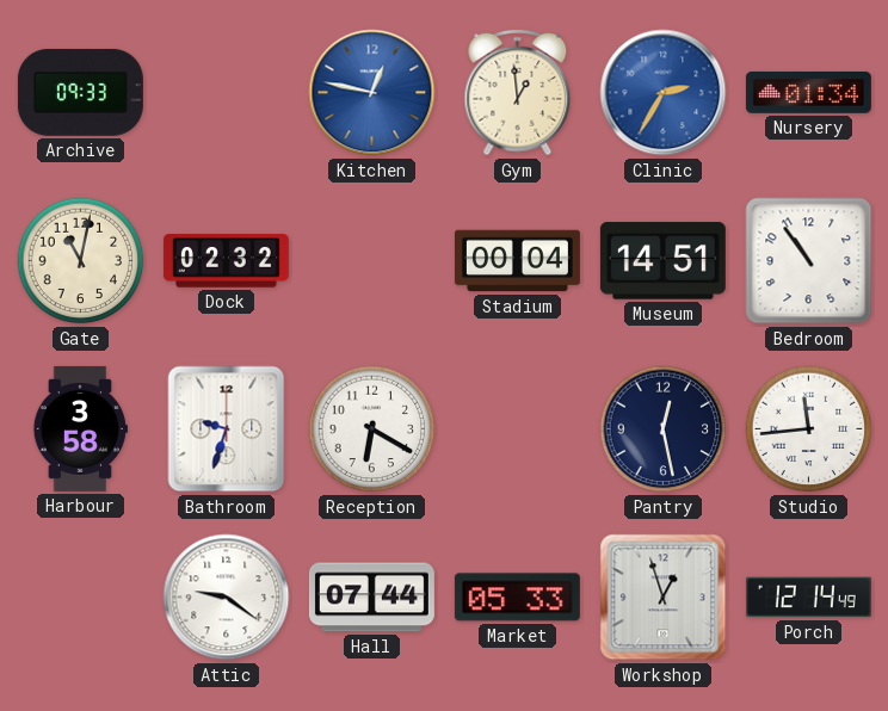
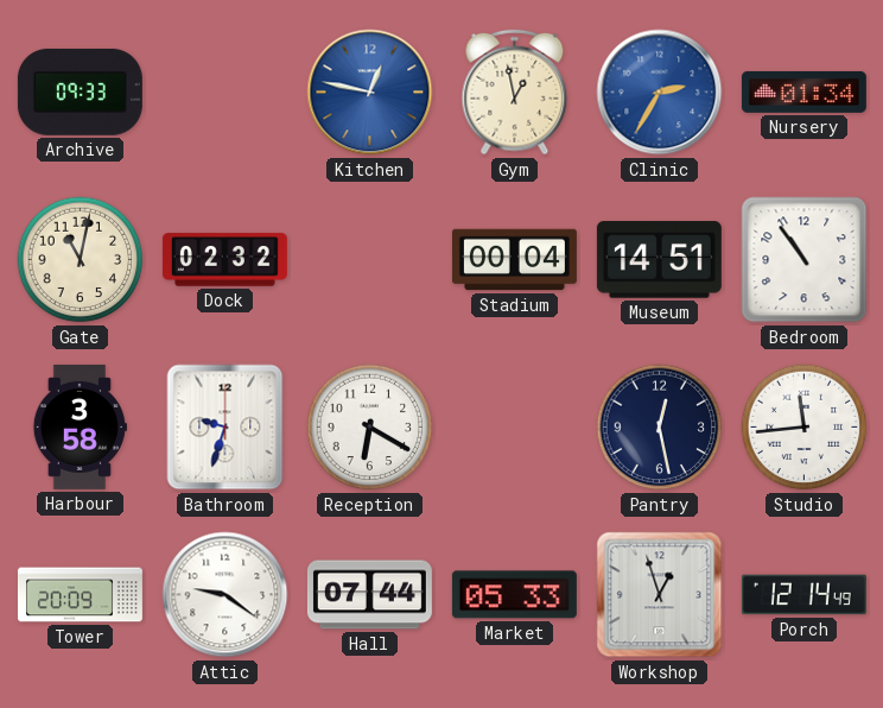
Gym: 12:59 -> 12:58
Tower: none -> 20:09
